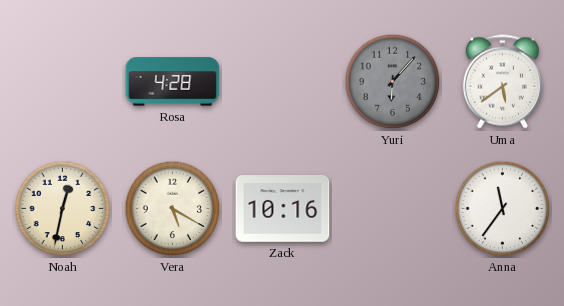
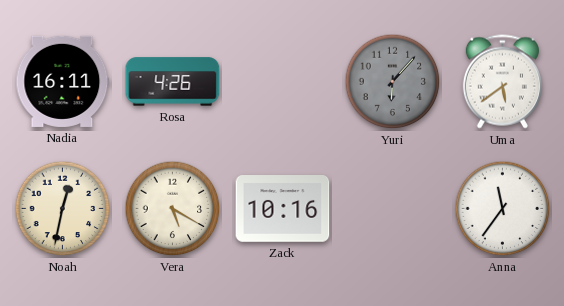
Nadia: none -> 16:11
Rosa: 4:28 -> 4:26
